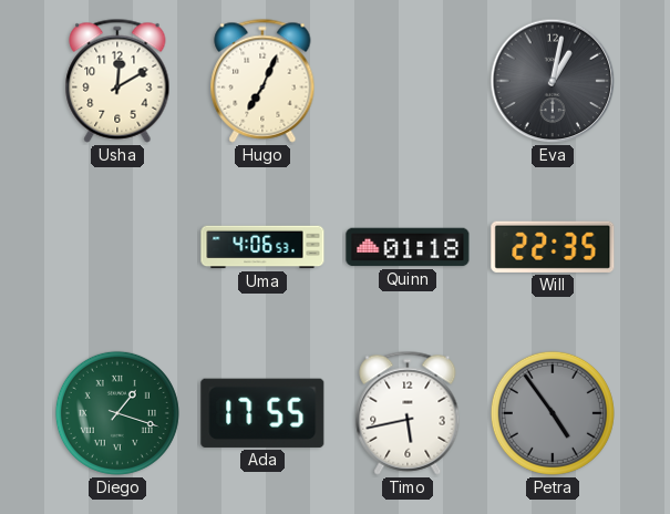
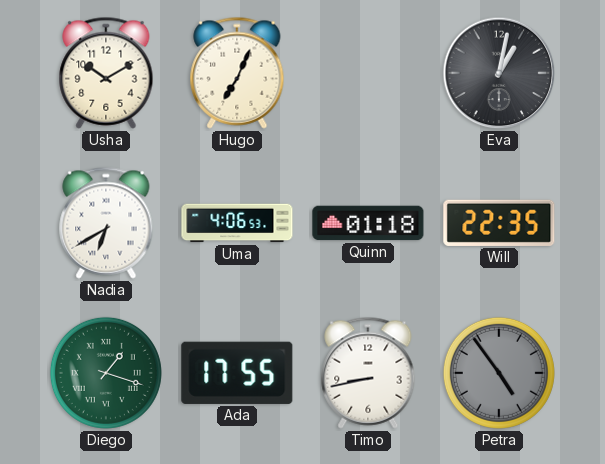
Usha: 12:10 -> 10:10
Nadia: none -> 6:40
Timo: 5:43 -> 8:43
